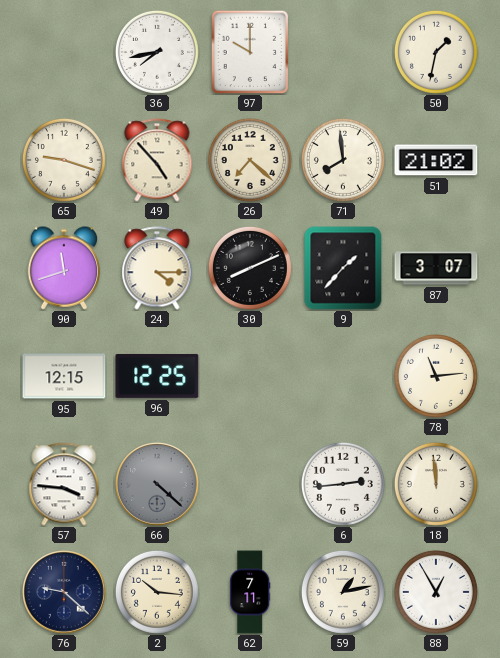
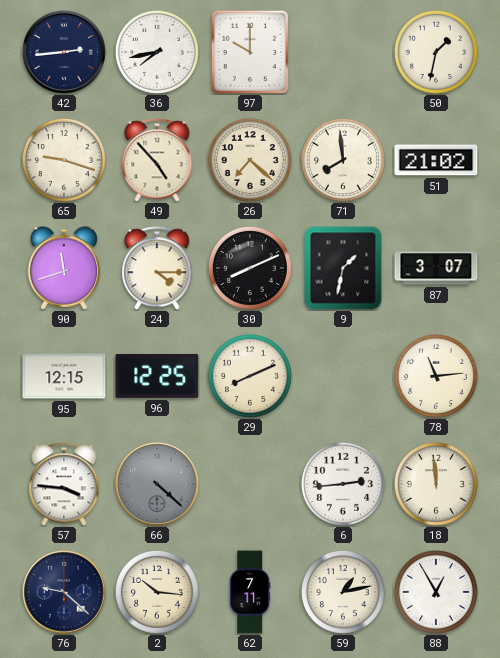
42: none -> 2:44
9: 1:37 -> 1:32
29: none -> 8:11
